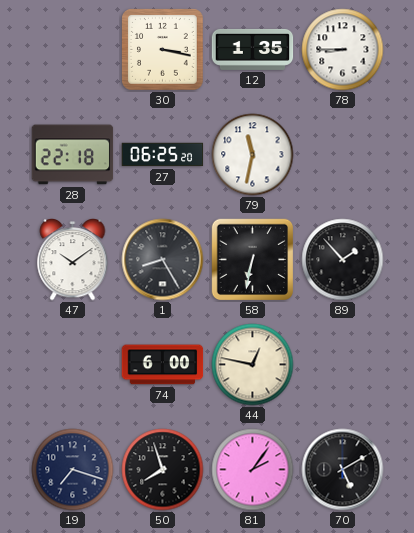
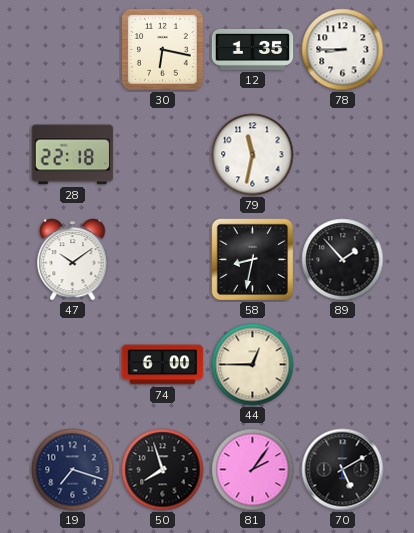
30: 3:17 -> 6:17
27: 06:25 -> none
1: 8:25 -> none
58: 6:32 -> 8:32
44: 12:47 -> 12:45
